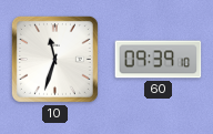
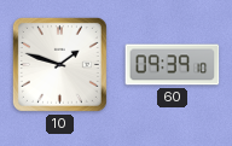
10: 11:33 -> 1:48
